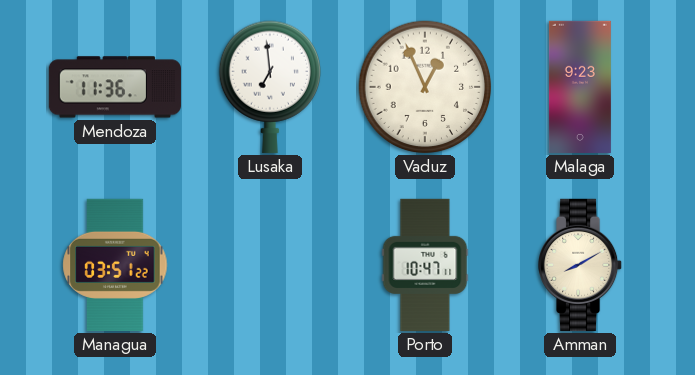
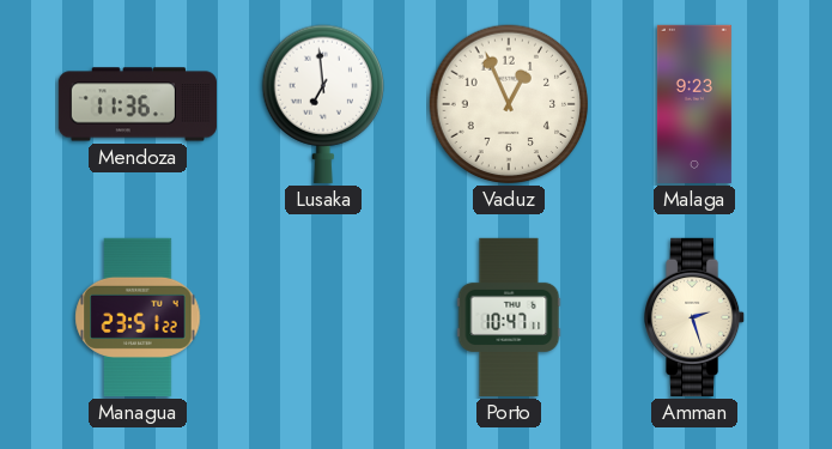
Managua: 03:51 -> 23:51
Amman: 8:10 -> 2:27
